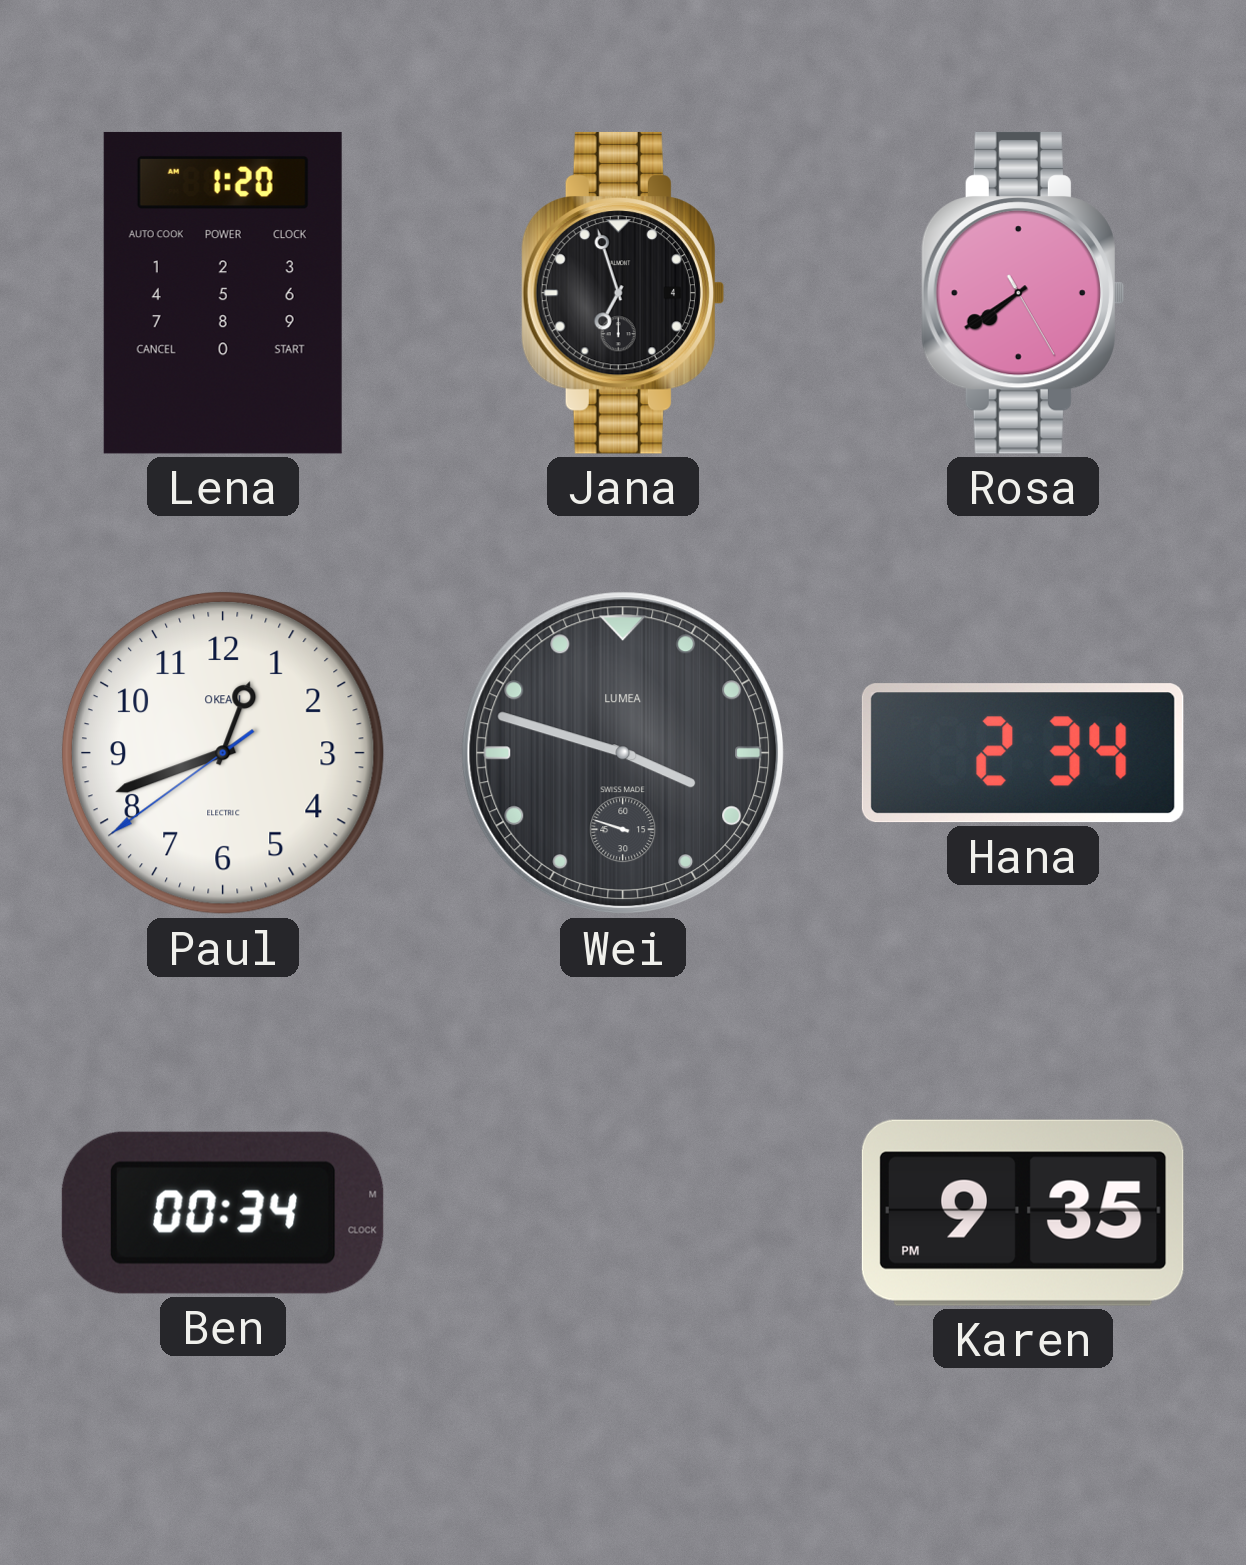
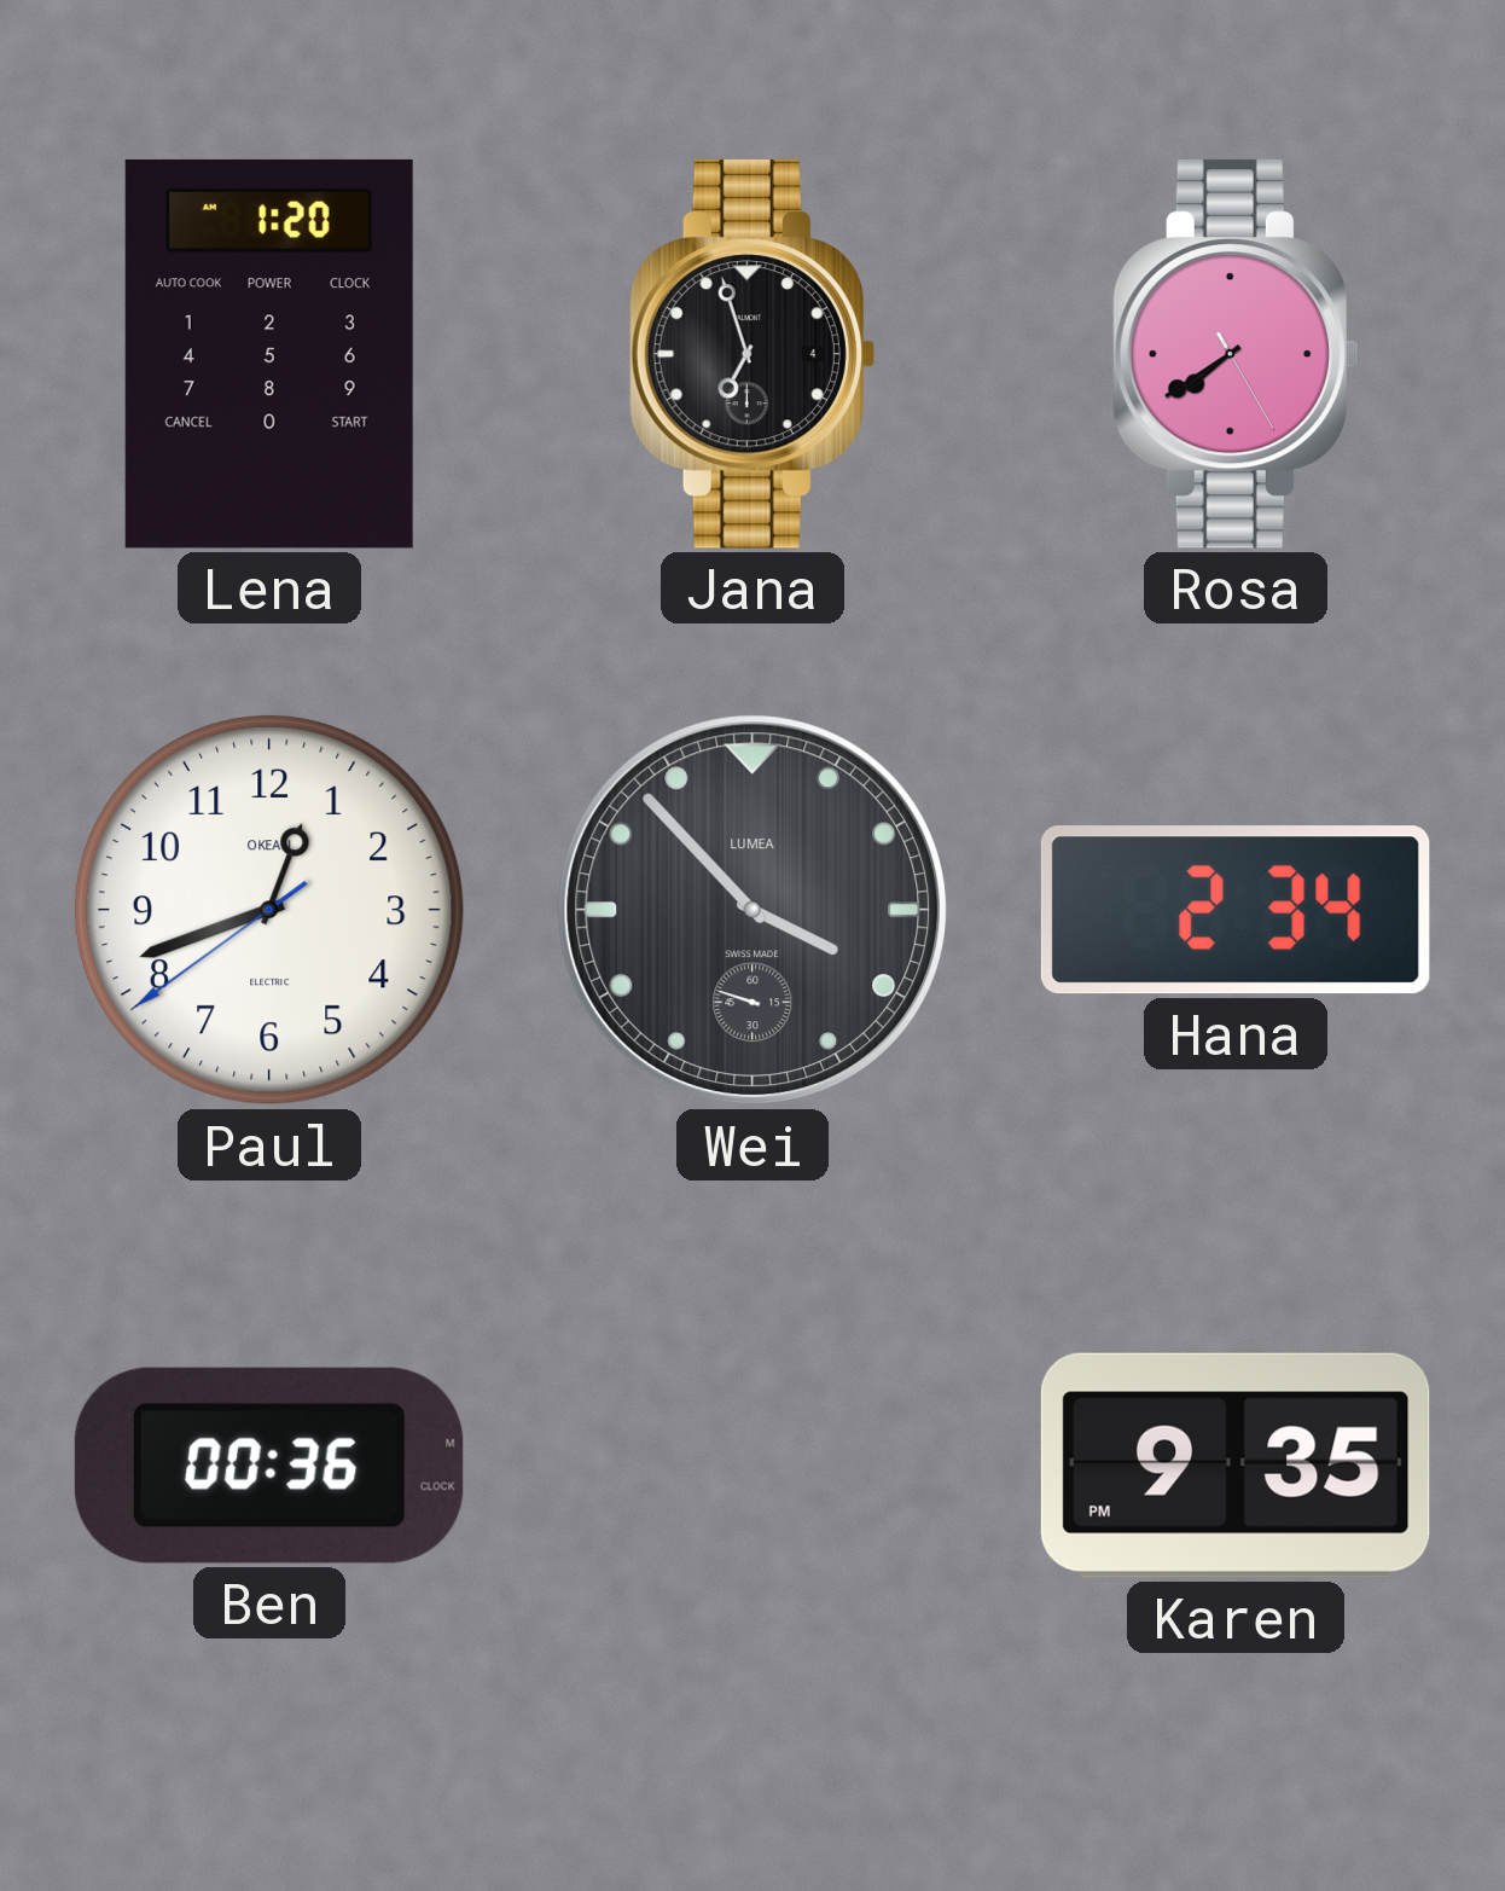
Wei: 3:47 -> 3:52
Ben: 00:34 -> 00:36
